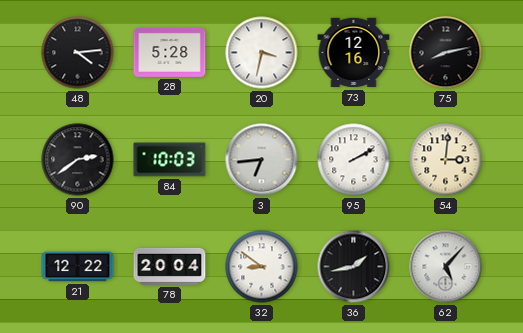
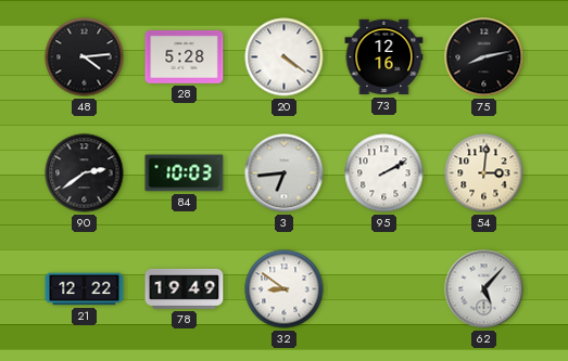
20: 3:32 -> 4:21
78: 20:04 -> 19:49
36: 1:43 -> none
